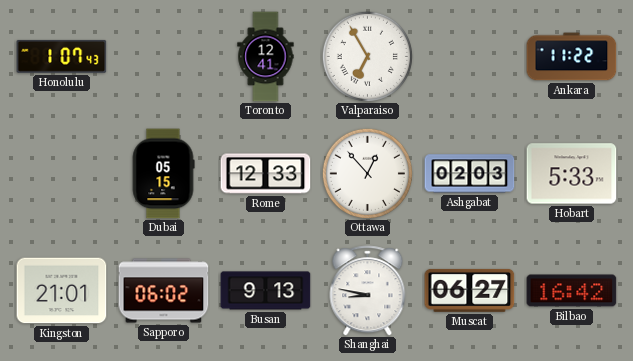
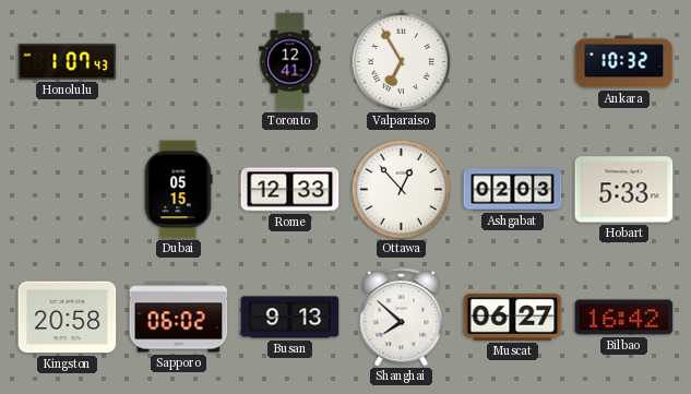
Ankara: 11:22 -> 10:32
Kingston: 21:01 -> 20:58
Shanghai: 8:47 -> 7:52
